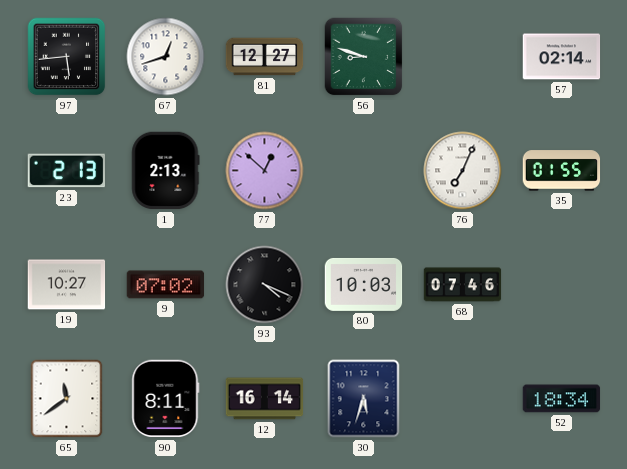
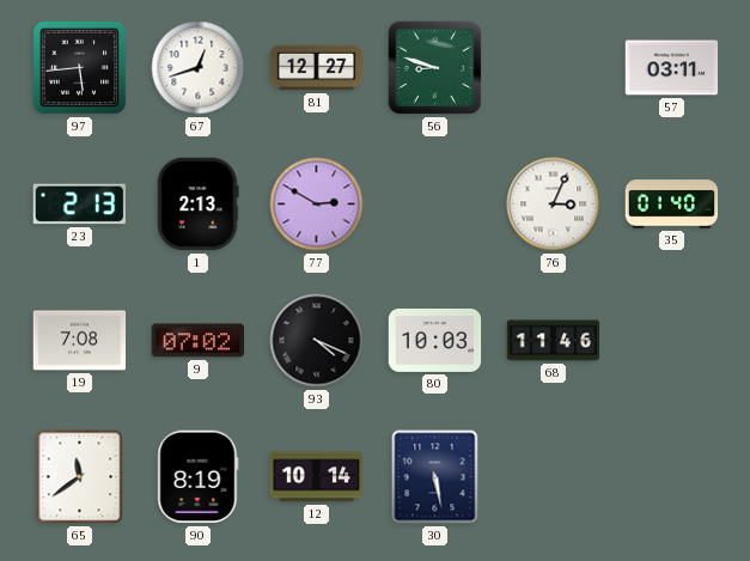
57: 02:14 -> 03:11
77: 12:52 -> 2:50
76: 7:04 -> 3:04
35: 01:55 -> 01:40
19: 10:27 -> 7:08
68: 07:46 -> 11:46
90: 8:11 -> 8:19
12: 16:14 -> 10:14
30: 5:33 -> 5:28
52: 18:34 -> none
